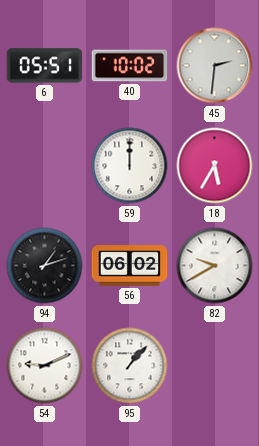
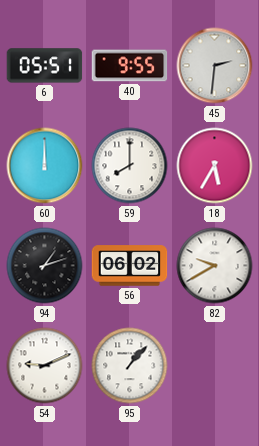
40: 10:02 -> 9:55
60: none -> 12:00
59: 12:00 -> 8:00
